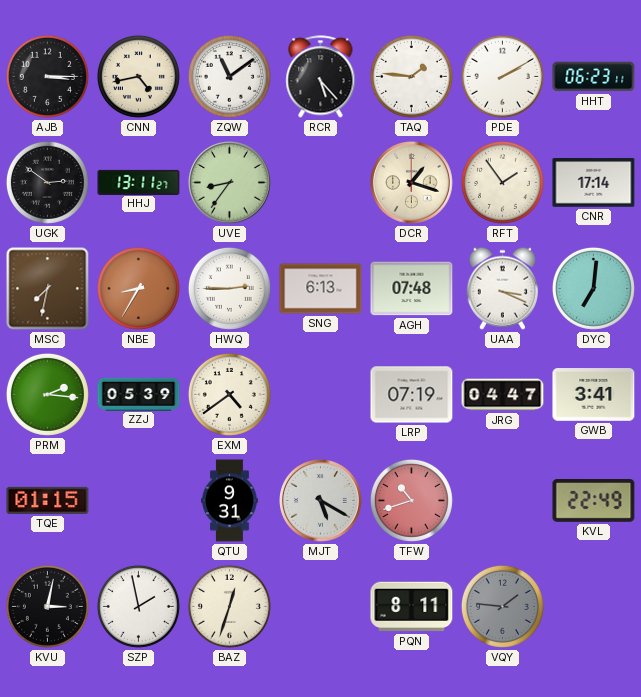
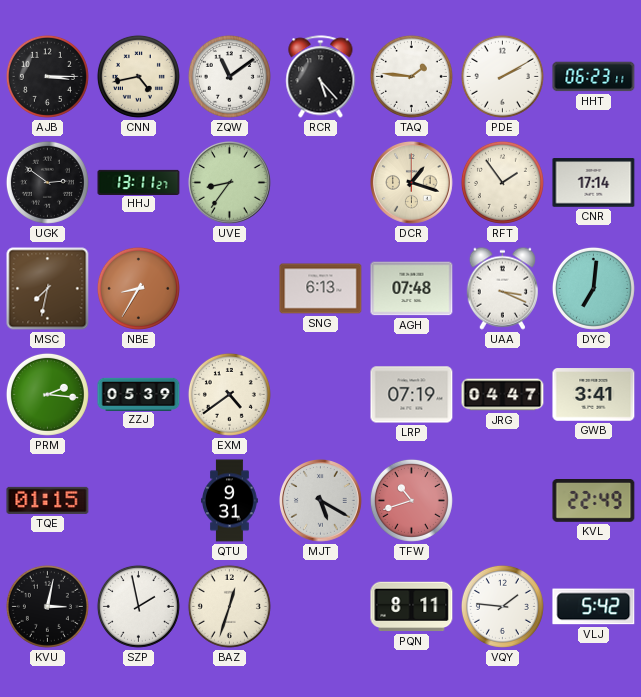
HWQ: 2:45 -> none
VQY dial: grey -> white
VLJ: none -> 5:42
